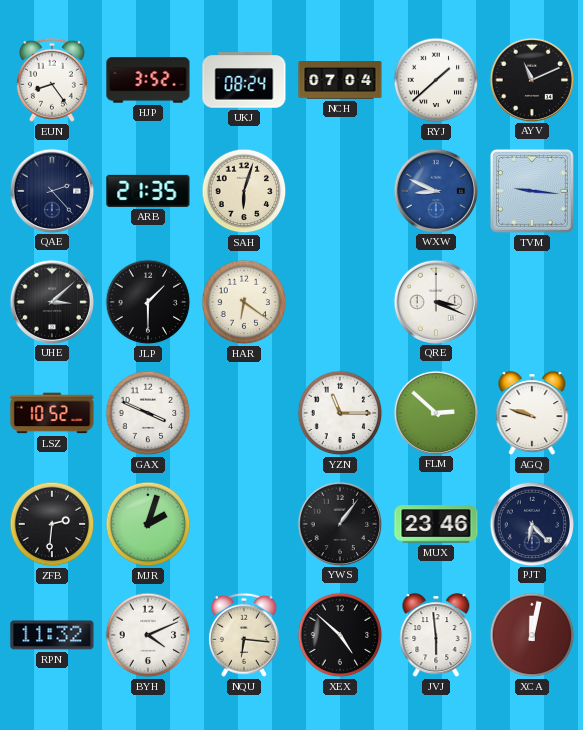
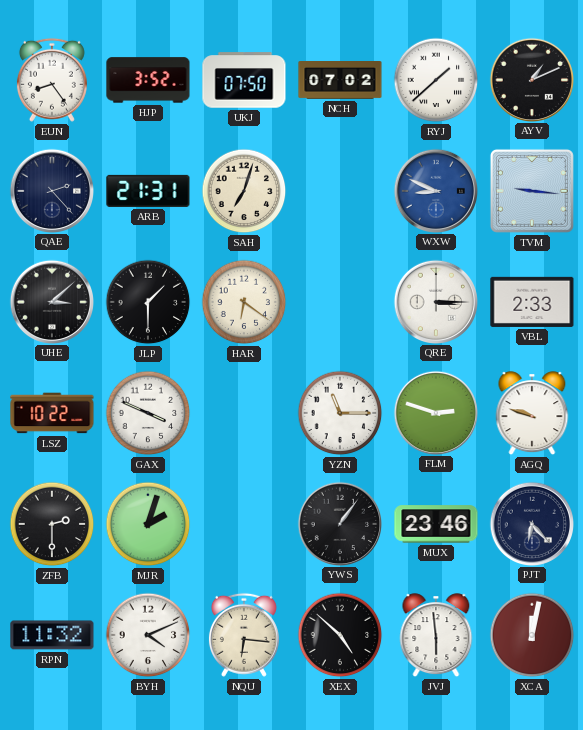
UKJ: 08:24 -> 07:50
NCH: 07:04 -> 07:02
AYV: 11:11 -> 1:11
ARB: 21:35 -> 21:31
SAH: 6:03 -> 7:03
QRE: 3:19 -> 3:15
VBL: none -> 2:33
LSZ: 10:52 -> 10:22
FLM: 2:52 -> 2:48
ZFB: 2:31 -> 2:30
